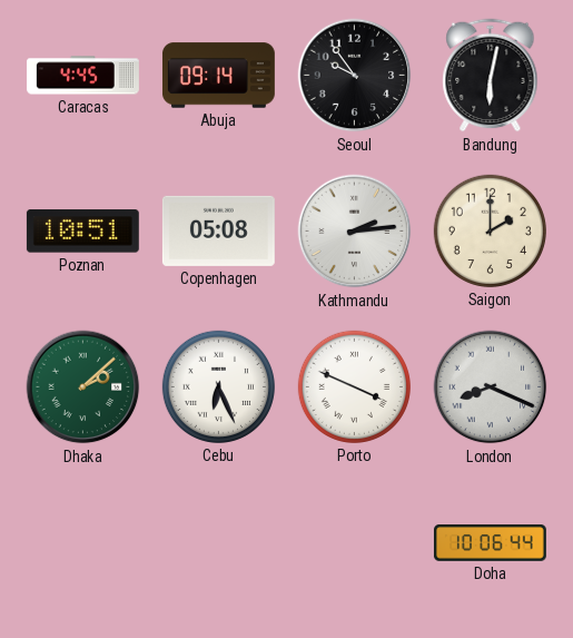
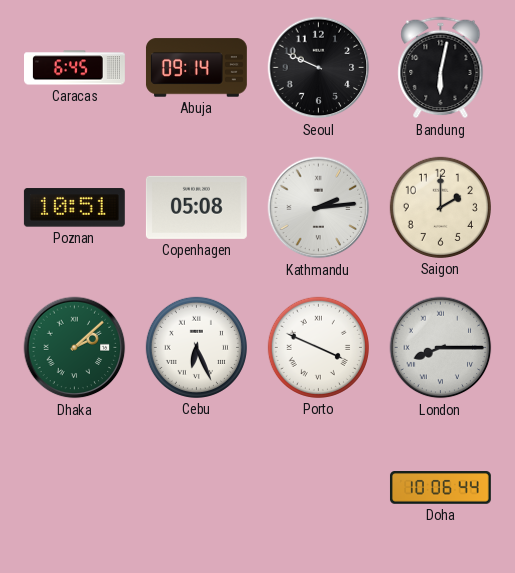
Caracas: 4:45 -> 6:45
Seoul: 9:54 -> 9:49
London: 8:19 -> 8:15
